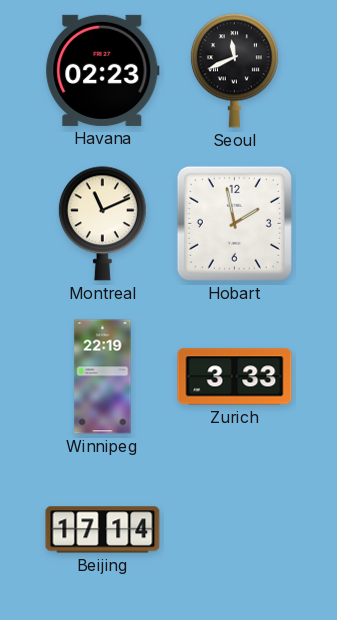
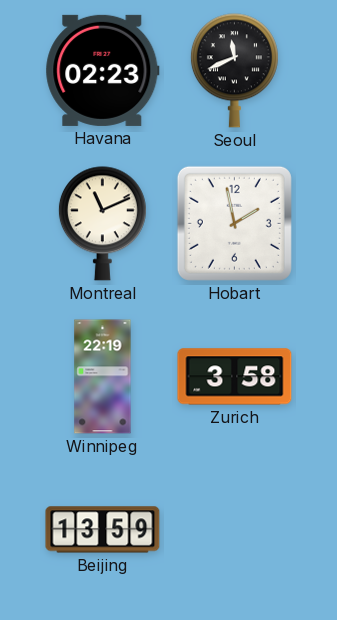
Zurich: 3:33 -> 3:58
Beijing: 17:14 -> 13:59
